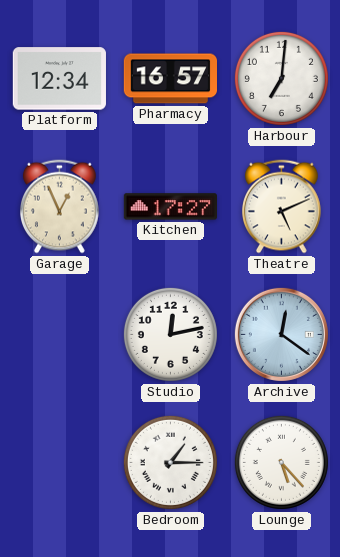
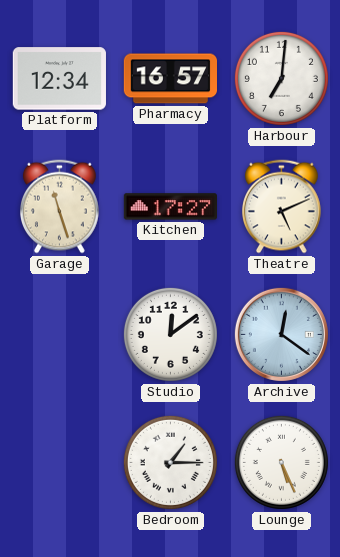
Garage: 12:56 -> 11:27
Studio: 12:13 -> 12:09
Lounge: 5:23 -> 5:26
